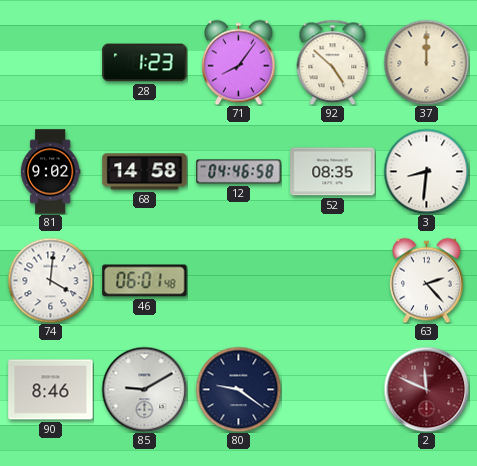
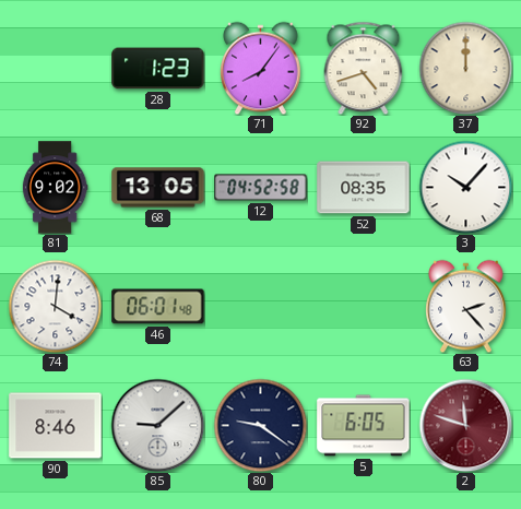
92: 4:52 -> 4:42
68: 14:58 -> 13:05
12: 04:46 -> 04:52
3: 8:31 -> 10:07
85: 9:10 -> 9:08
5: none -> 6:05
2: 11:49 -> 11:48
